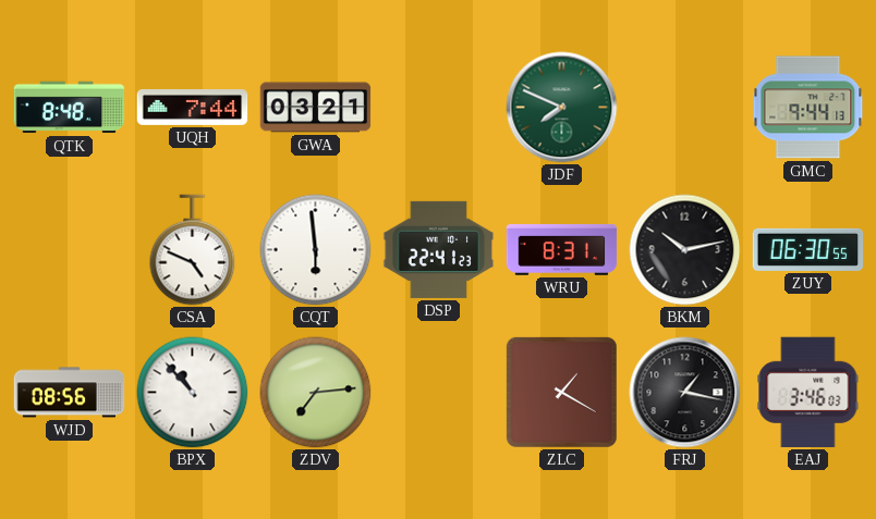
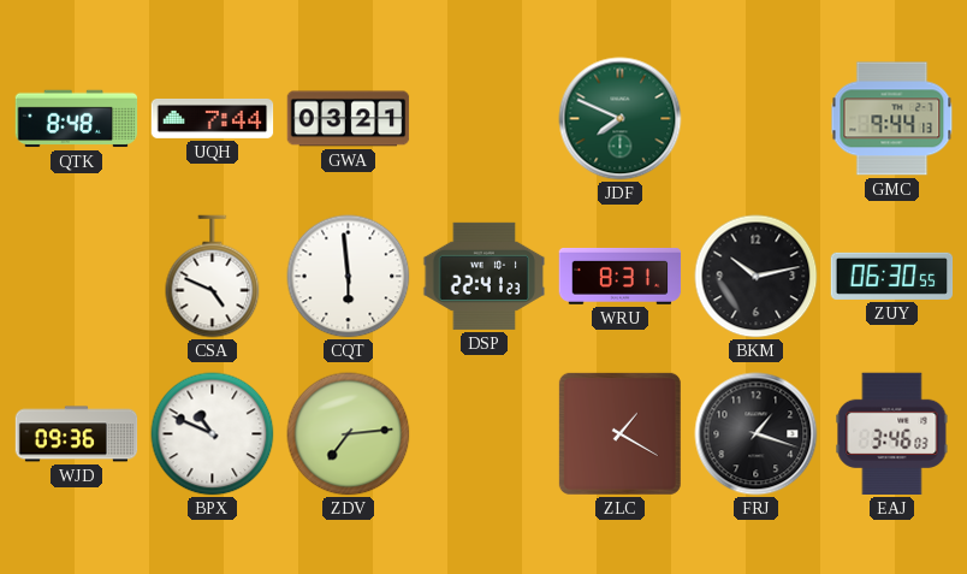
WJD: 08:56 -> 09:36
BPX: 10:53 -> 10:49
FRJ: 1:17 -> 1:18
